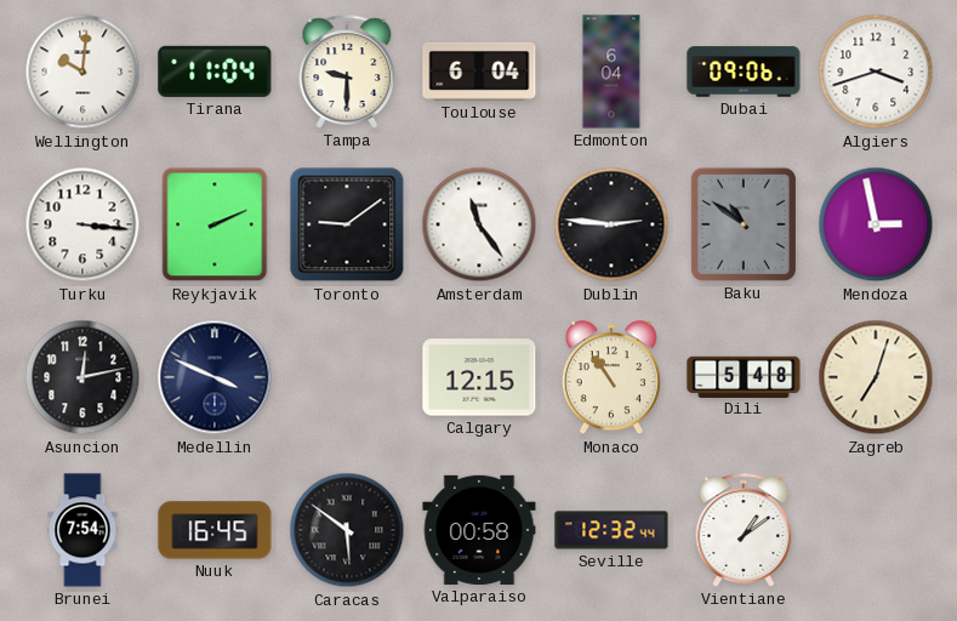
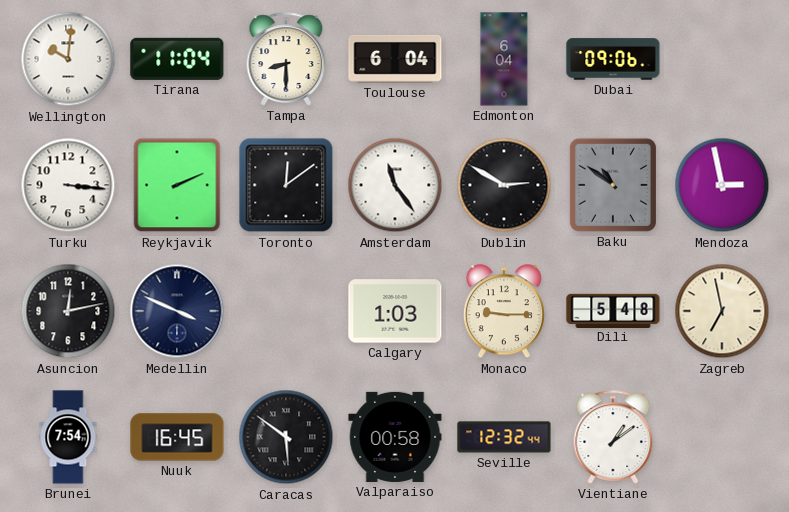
Tampa: 9:30 -> 8:30
Algiers: 3:42 -> none
Toronto: 9:09 -> 12:09
Dublin: 2:46 -> 2:50
Calgary: 12:15 -> 1:03
Monaco: 10:54 -> 9:15
Zagreb: 7:03 -> 6:58
